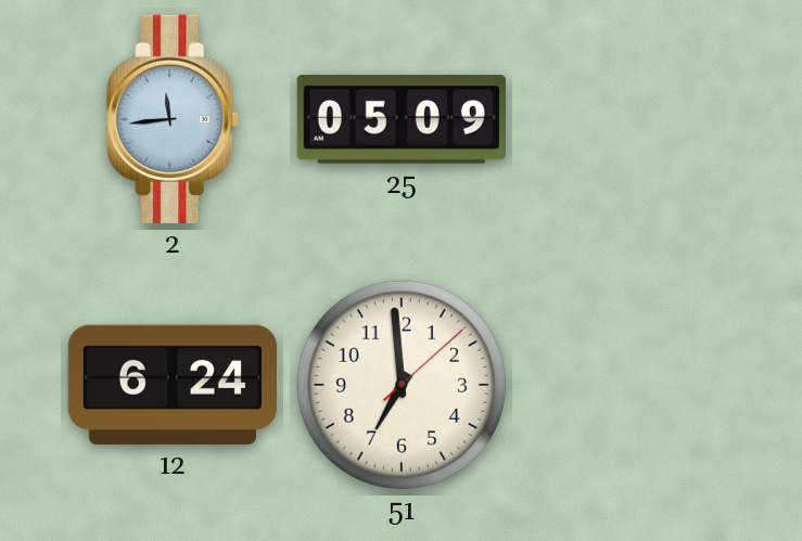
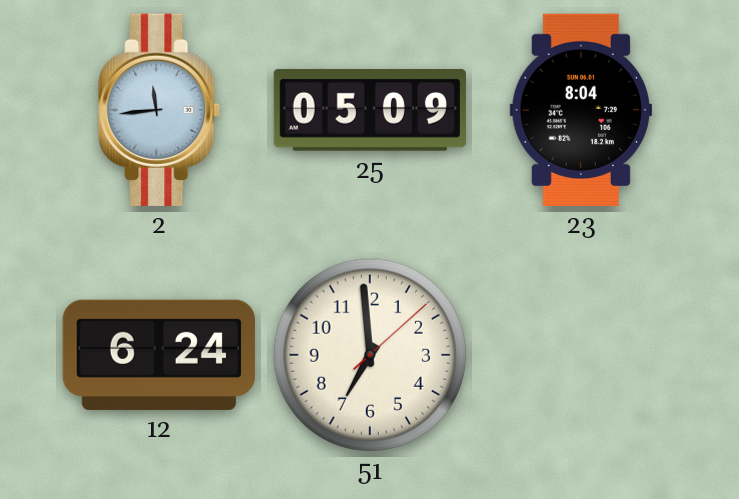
23: none -> 8:04
